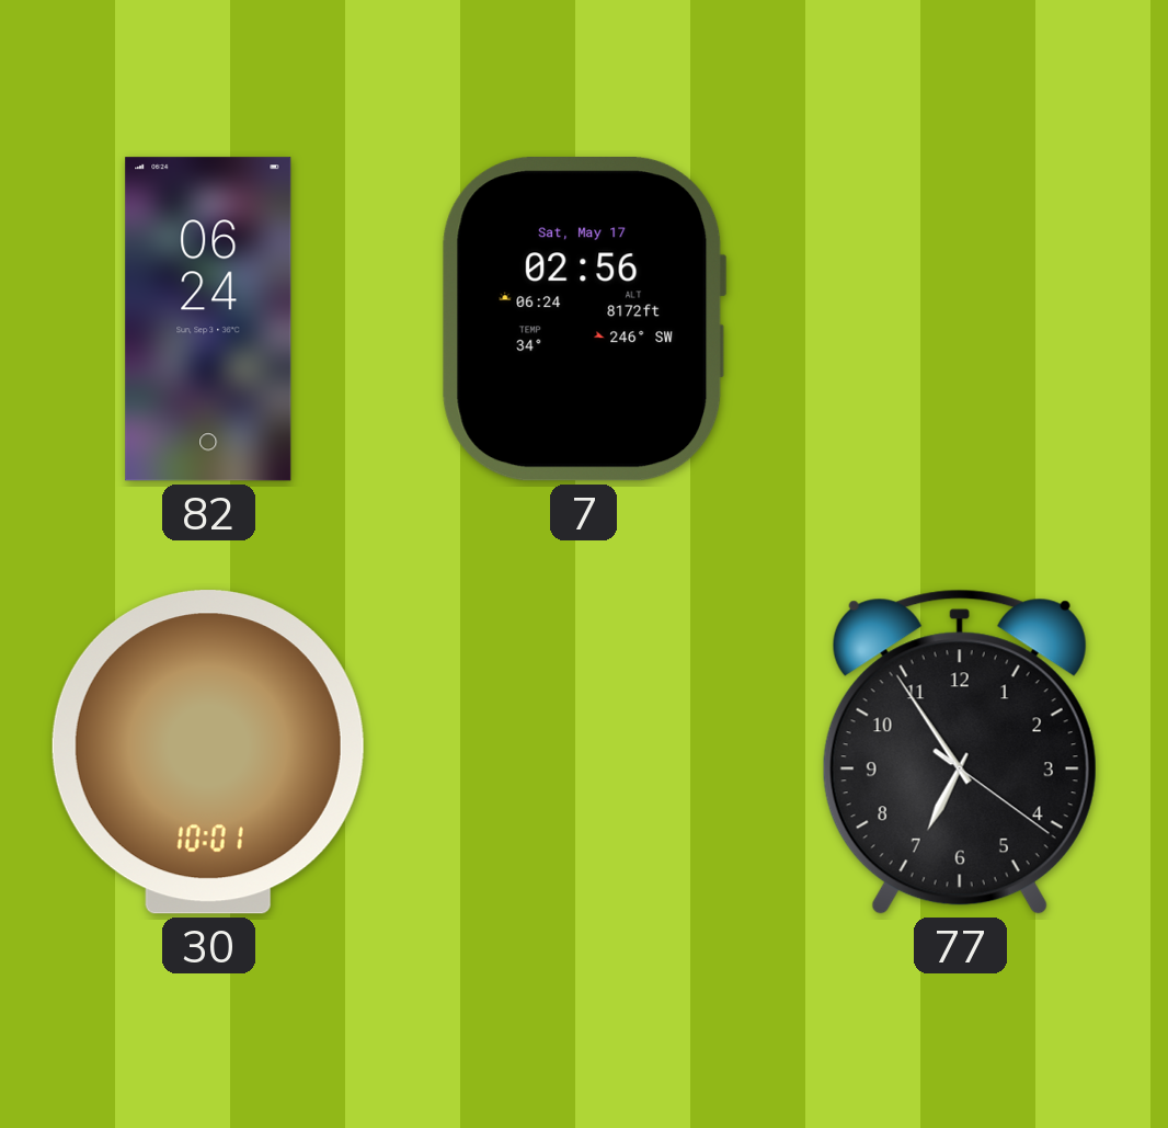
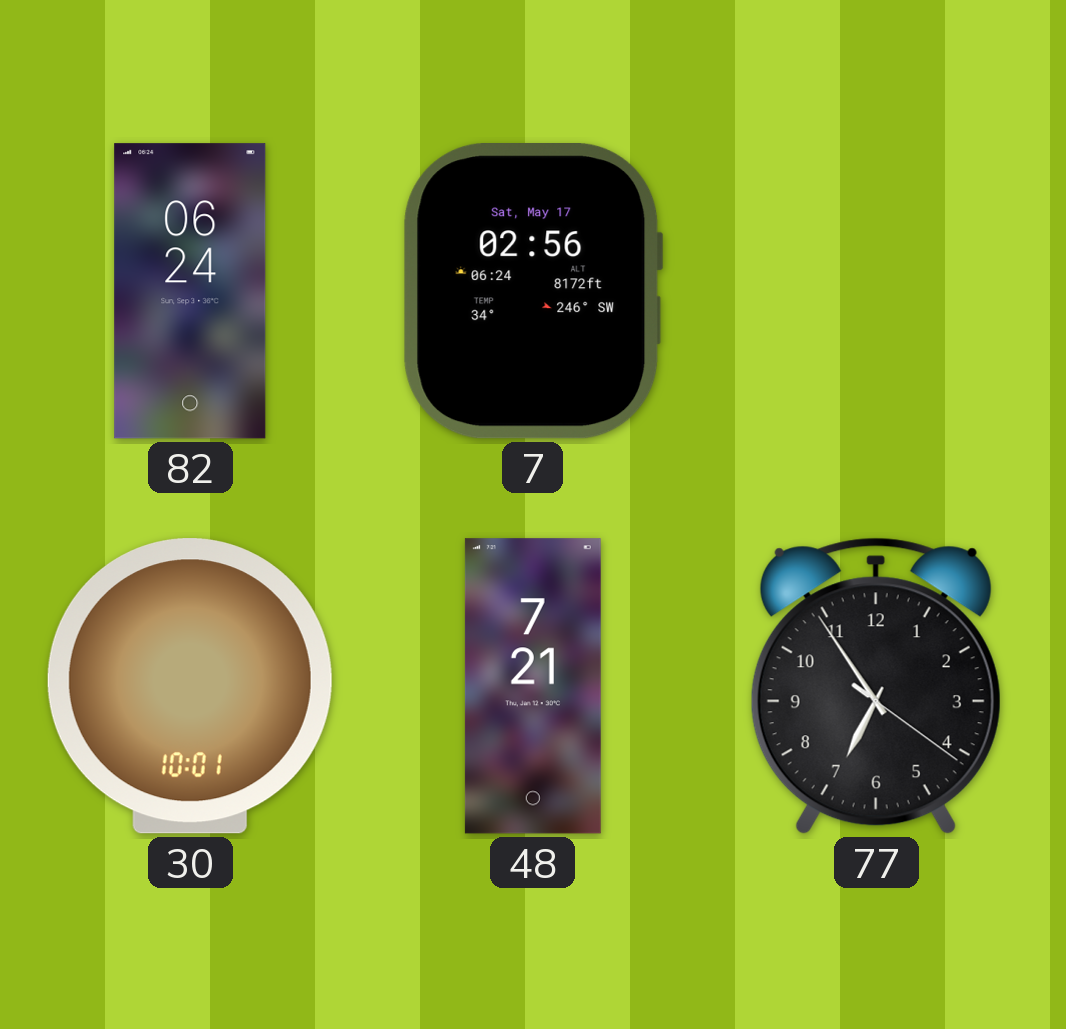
48: none -> 7:21
